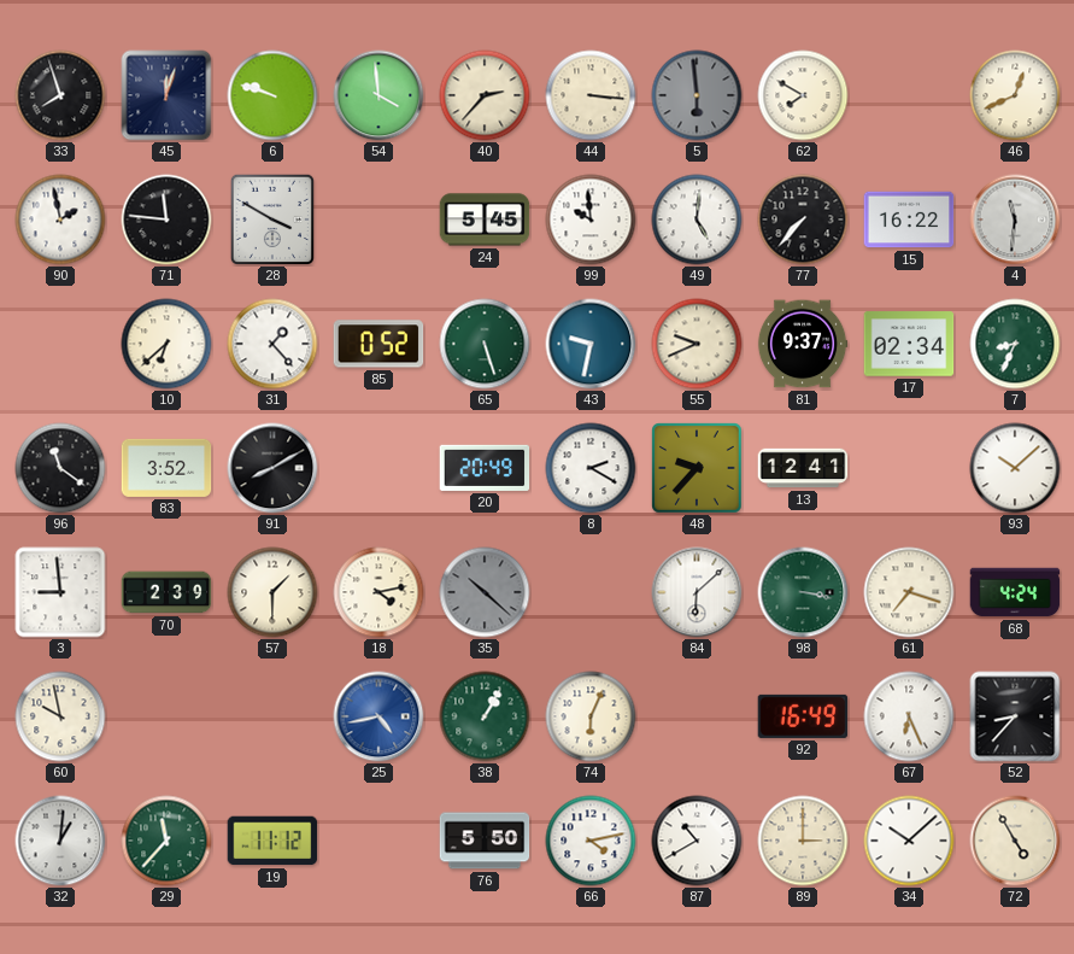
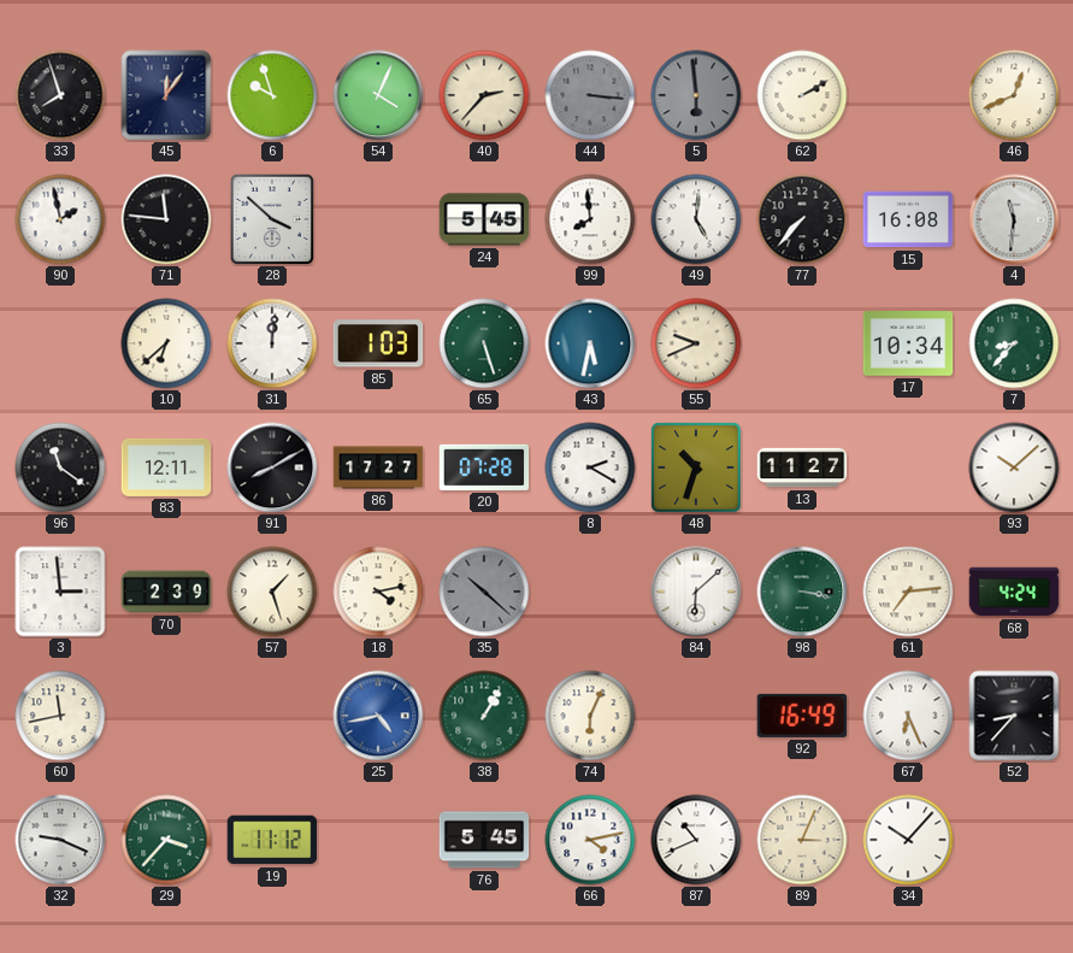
45: 12:03 -> 12:06
6: 9:48 -> 9:57
54: 3:59 -> 4:04
44 dial: cream -> grey
62: 7:50 -> 2:10
28: 3:50 -> 3:52
99: 9:59 -> 7:59
15: 16:22 -> 16:08
31: 1:23 -> 12:01
85: 0:52 -> 1:03
43: 9:32 -> 5:32
81: 9:37 -> none
17: 02:34 -> 10:34
7: 8:34 -> 8:37
83: 3:52 -> 12:11
86: none -> 17:27
20: 20:49 -> 07:28
48: 9:37 -> 10:33
13: 12:41 -> 11:27
3: 8:59 -> 2:59
57: 1:30 -> 1:27
61: 7:18 -> 7:14
60: 9:58 -> 11:43
32: 1:01 -> 9:19
29: 11:37 -> 3:37
76: 5:50 -> 5:45
87: 10:40 -> 10:41
89: 3:00 -> 3:04
34: 10:08 -> 10:07
72: 4:55 -> none
